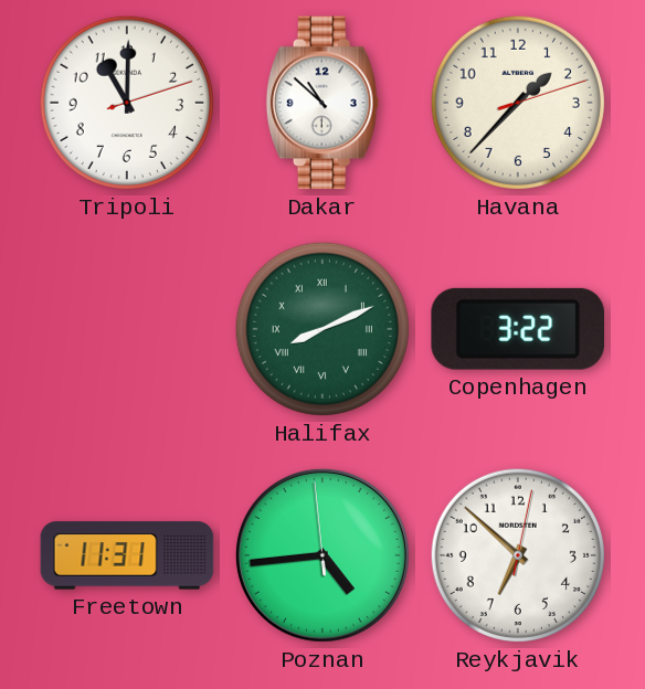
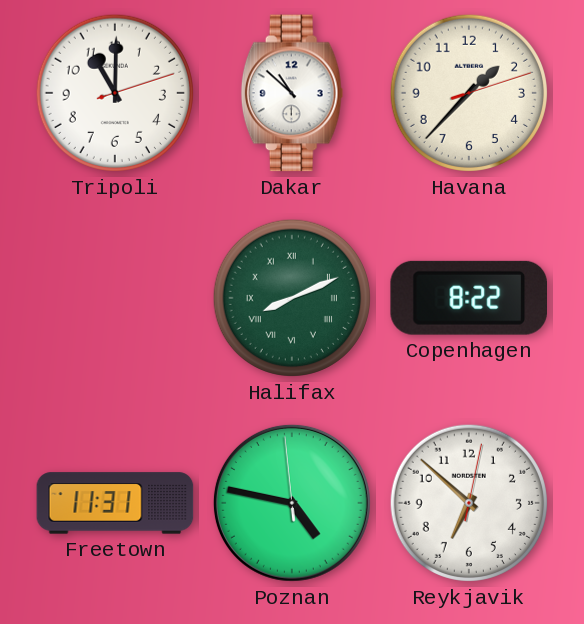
Copenhagen: 3:22 -> 8:22
Poznan: 4:43 -> 4:46
